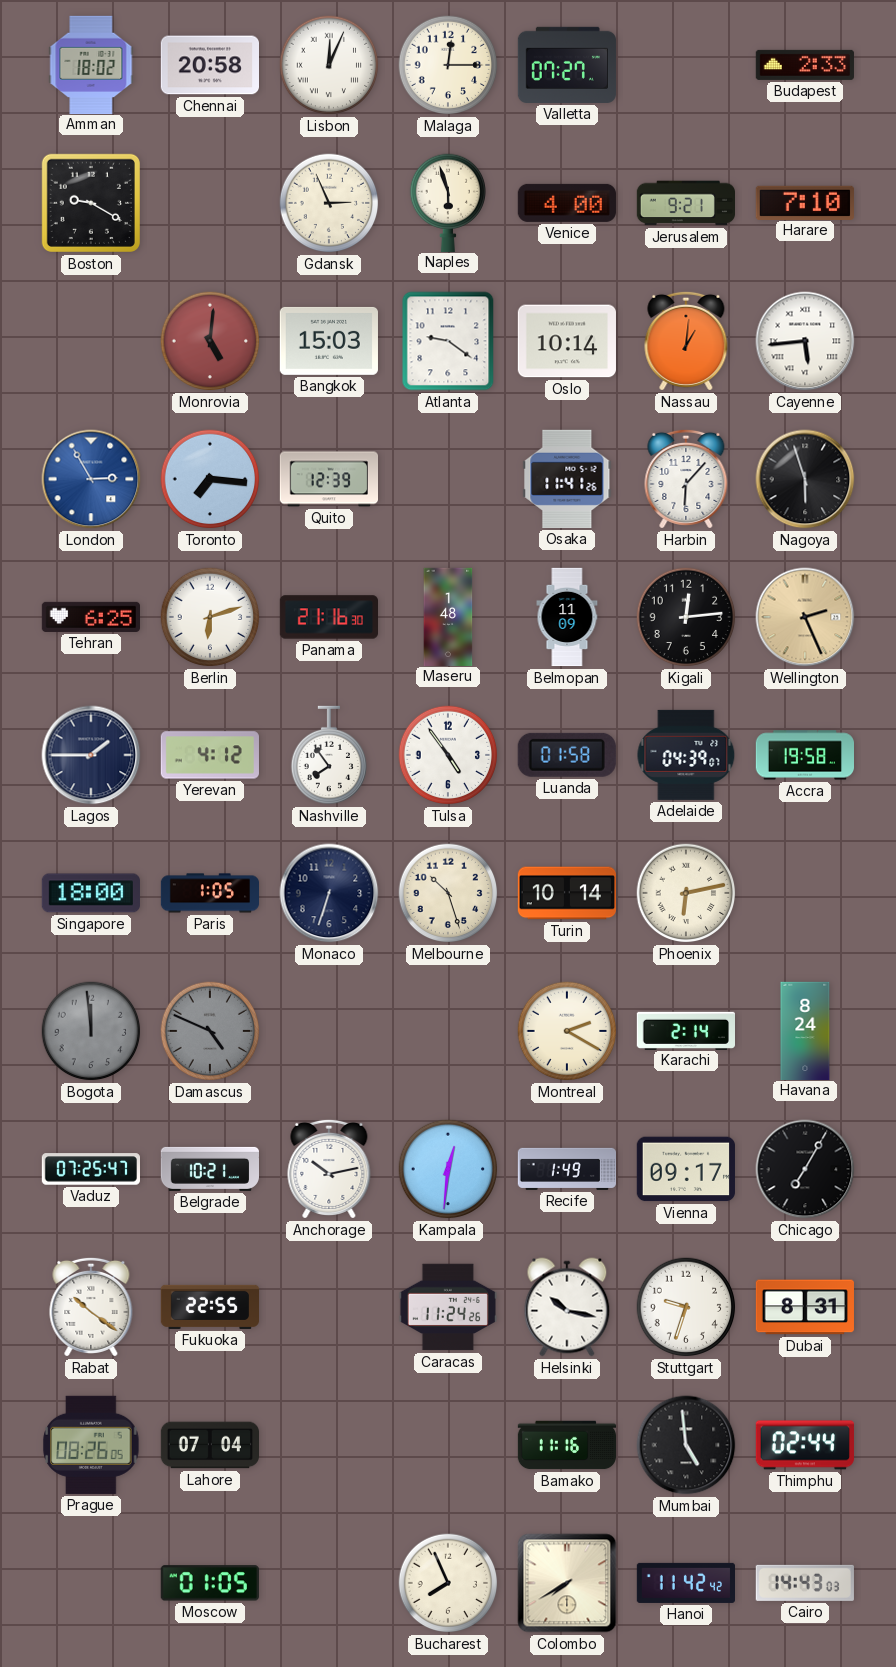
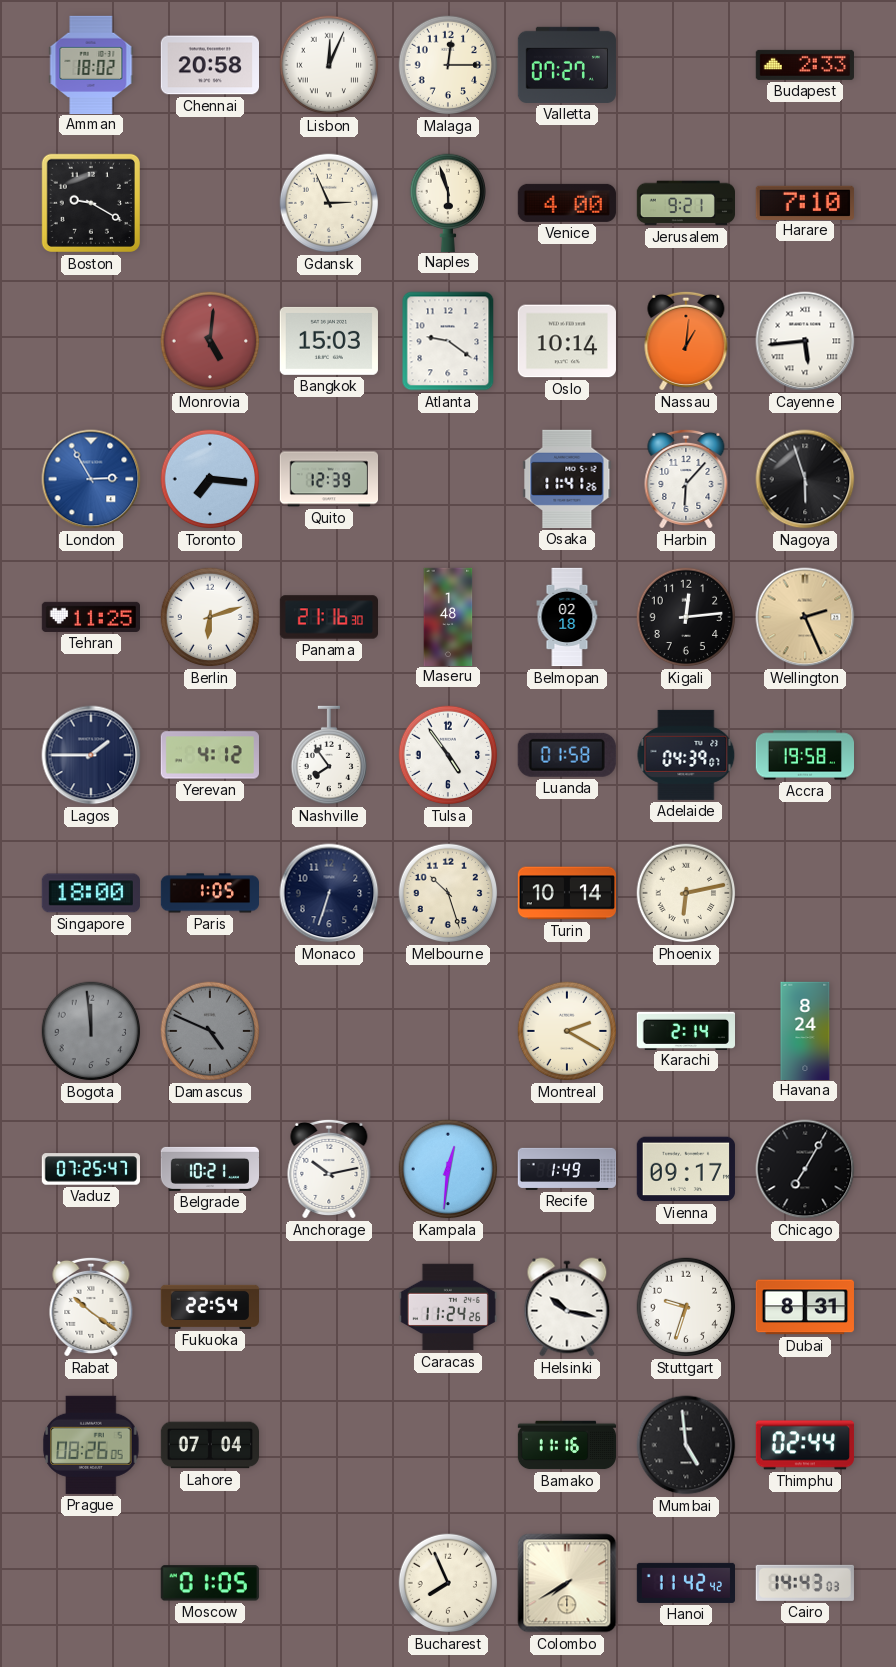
Tehran: 6:25 -> 11:25
Belmopan: 11:09 -> 02:18
Fukuoka: 22:55 -> 22:54
